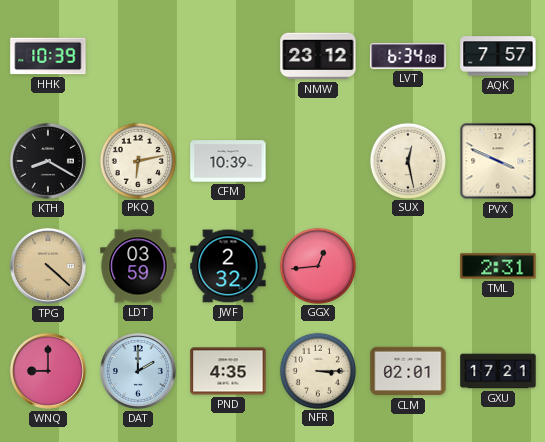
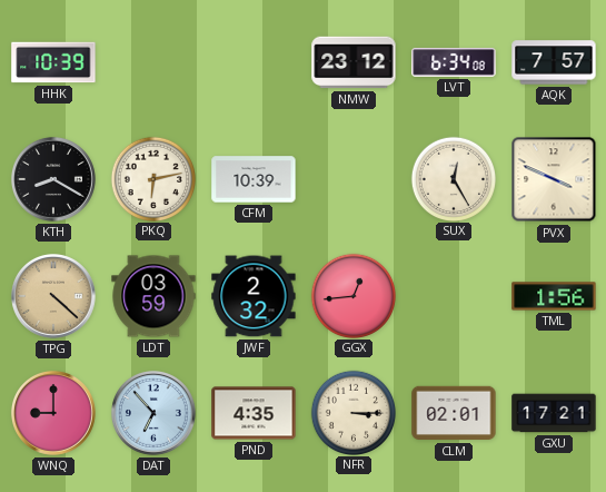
SUX: 12:28 -> 12:25
TML: 2:31 -> 1:56
DAT: 2:00 -> 6:53
